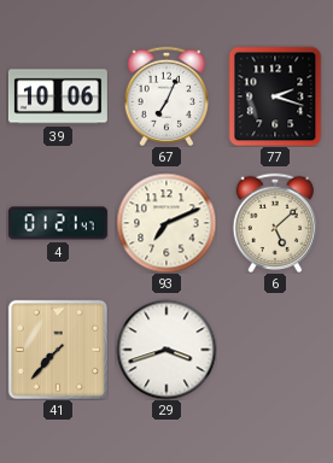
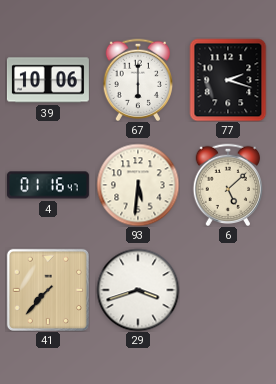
67: 7:04 -> 6:00
4: 01:21 -> 01:16
93: 7:11 -> 5:31
